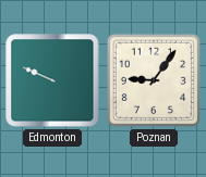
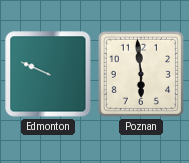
Poznan: 9:06 -> 5:59
